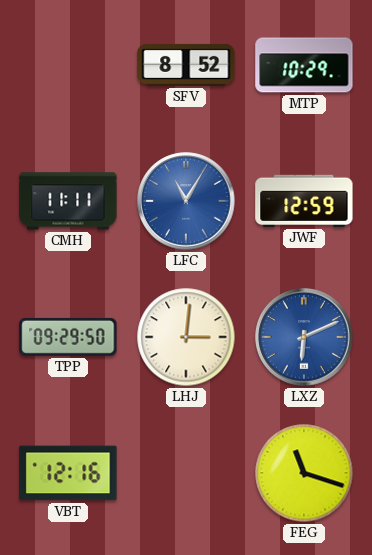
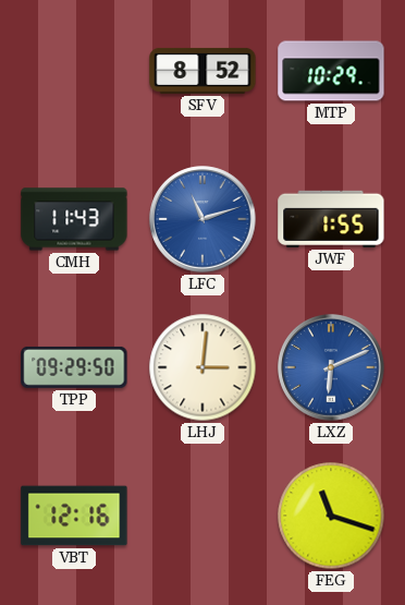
CMH: 11:11 -> 11:43
LFC: 11:05 -> 11:12
JWF: 12:59 -> 1:55
